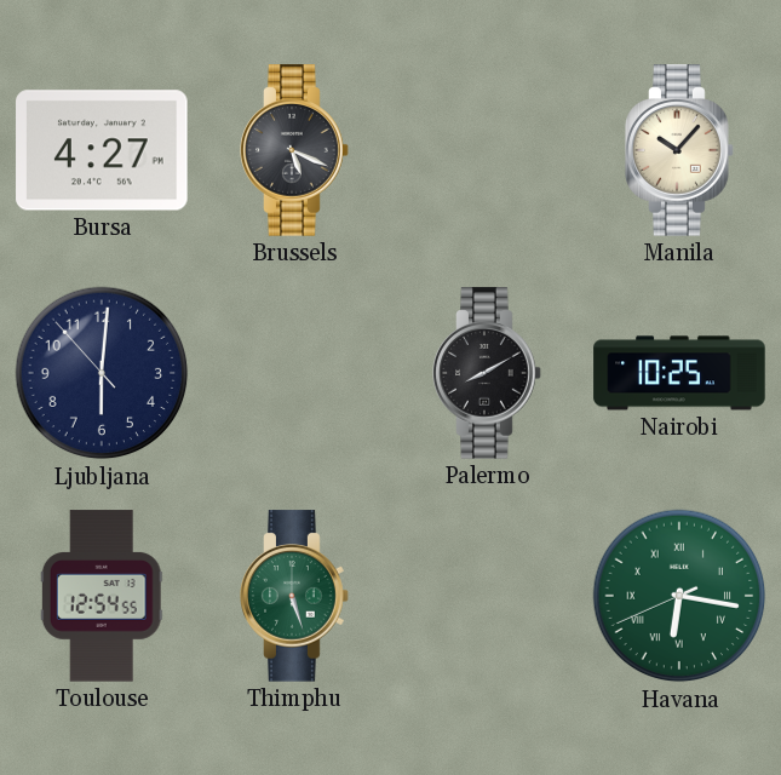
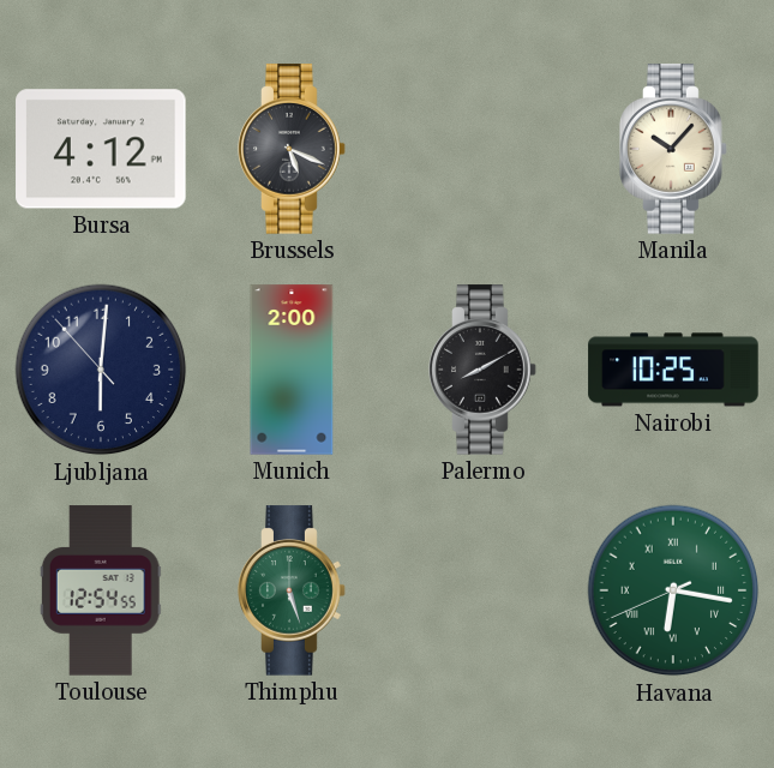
Bursa: 4:27 -> 4:12
Munich: none -> 2:00
